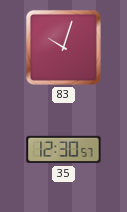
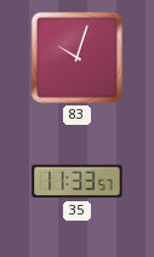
35: 12:30 -> 11:33
